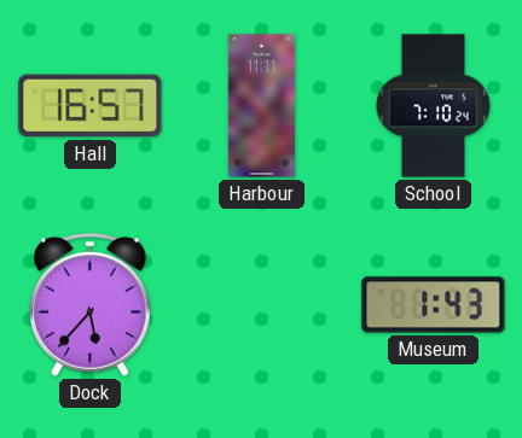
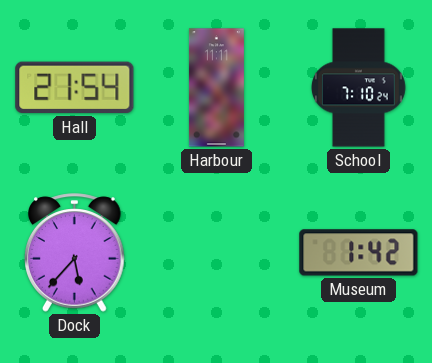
Hall: 16:57 -> 21:54
Museum: 1:43 -> 1:42
